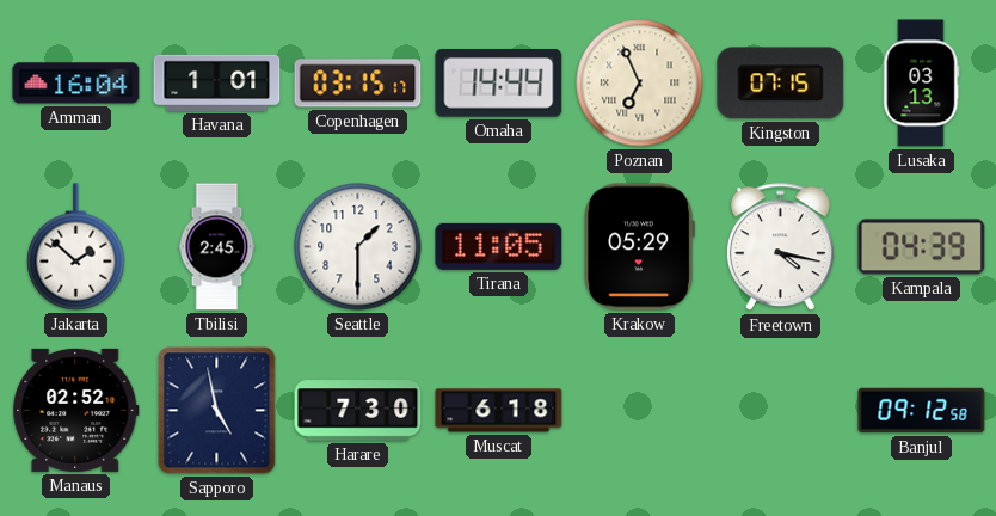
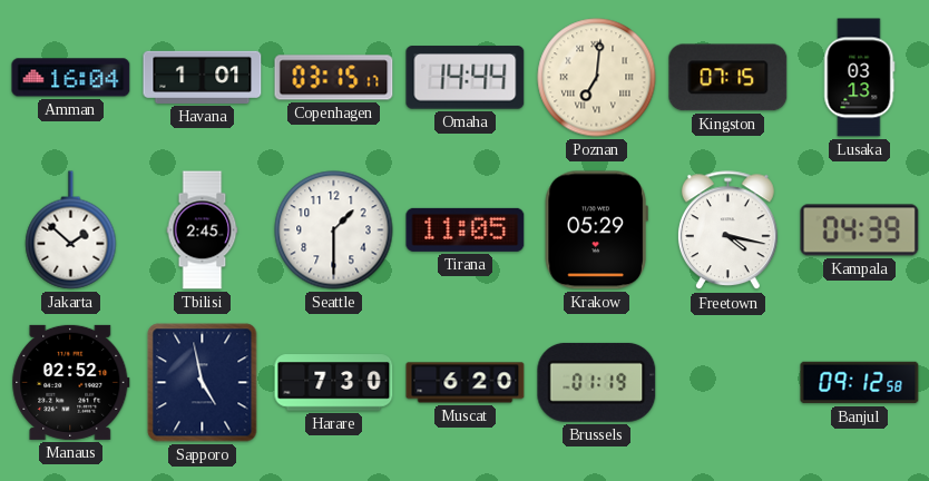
Poznan: 6:56 -> 7:01
Muscat: 6:18 -> 6:20
Brussels: none -> 01:19
